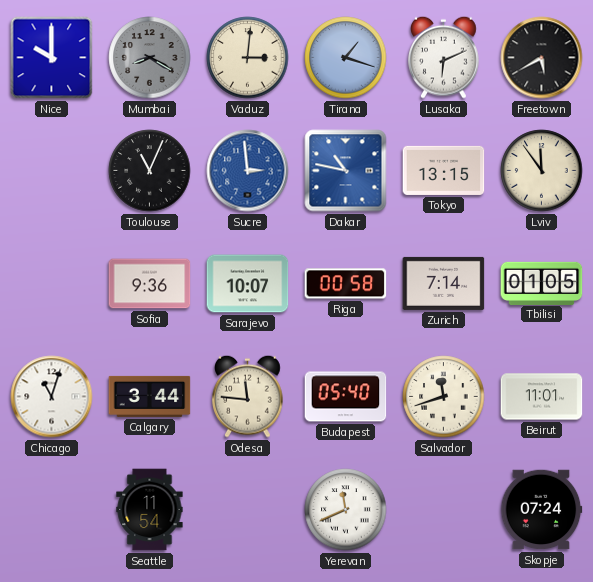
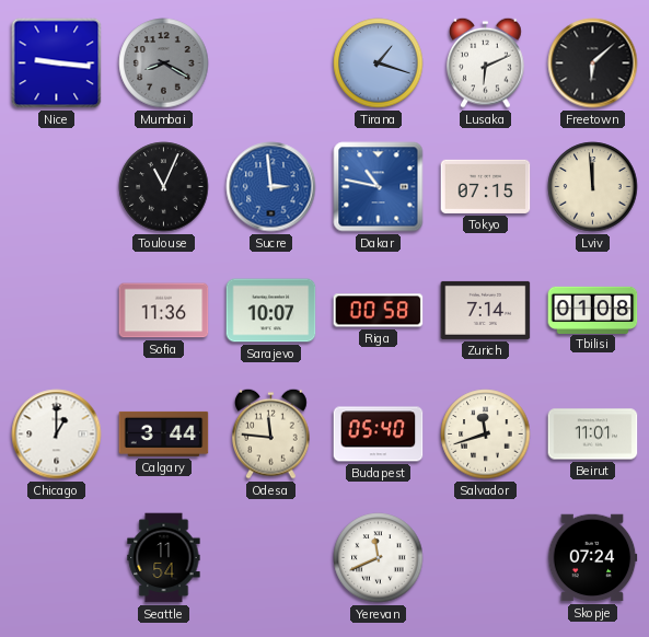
Nice: 10:00 -> 9:16
Vaduz: 3:01 -> none
Freetown: 5:40 -> 6:08
Tokyo: 13:15 -> 07:15
Lviv: 11:54 -> 11:59
Sofia: 9:36 -> 11:36
Tbilisi: 01:05 -> 01:08
Chicago: 11:03 -> 1:00
